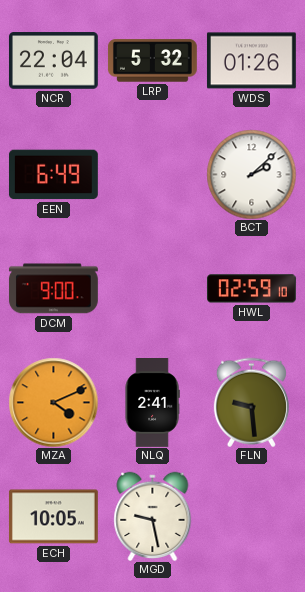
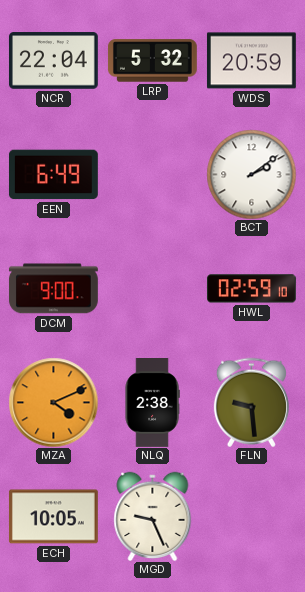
WDS: 01:26 -> 20:59
BCT: 2:08 -> 2:09
NLQ: 2:41 -> 2:38
MGD: 9:28 -> 9:26
